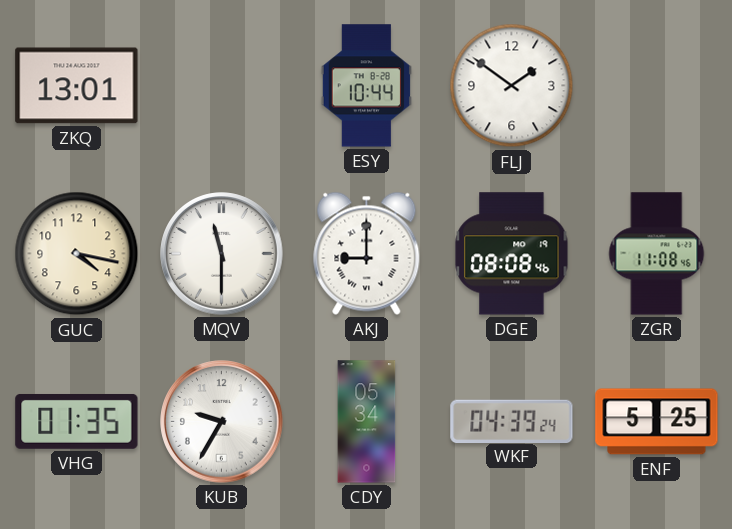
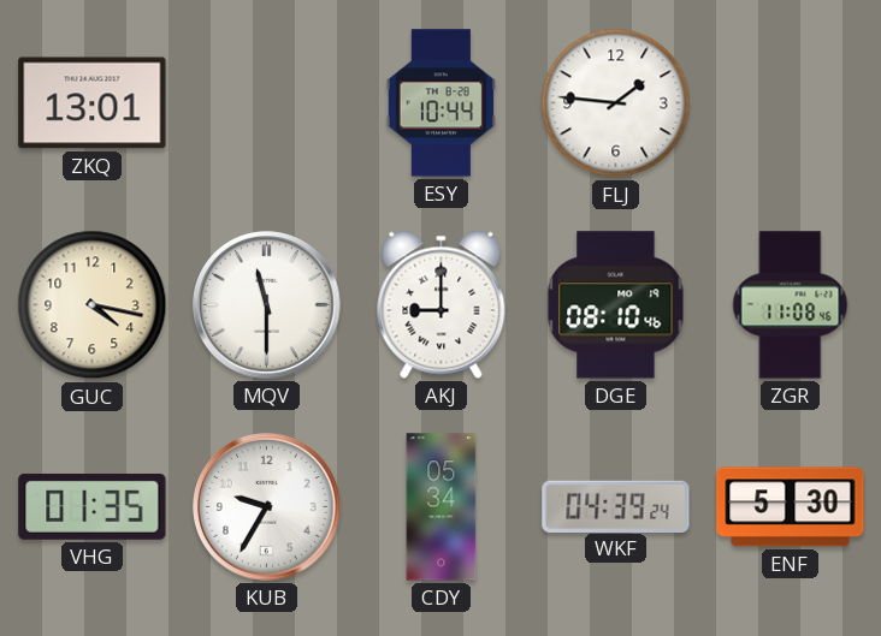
FLJ: 1:51 -> 1:46
DGE: 08:08 -> 08:10
ENF: 5:25 -> 5:30
